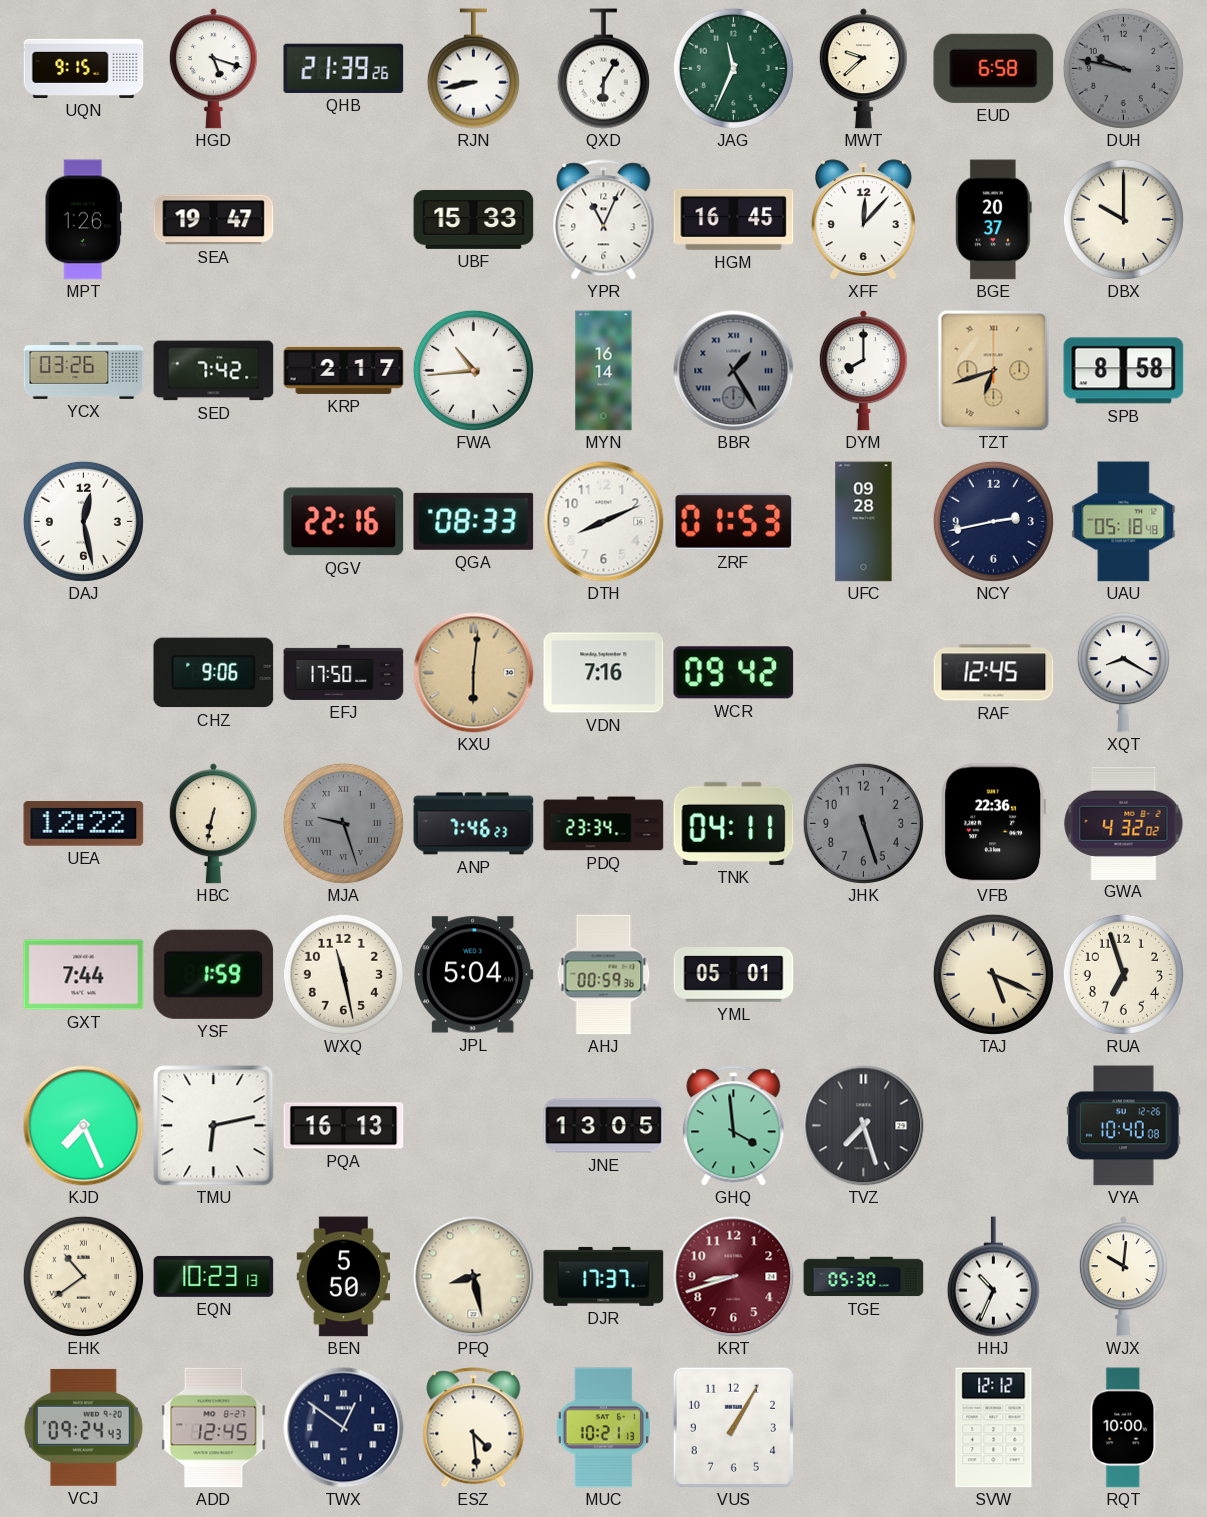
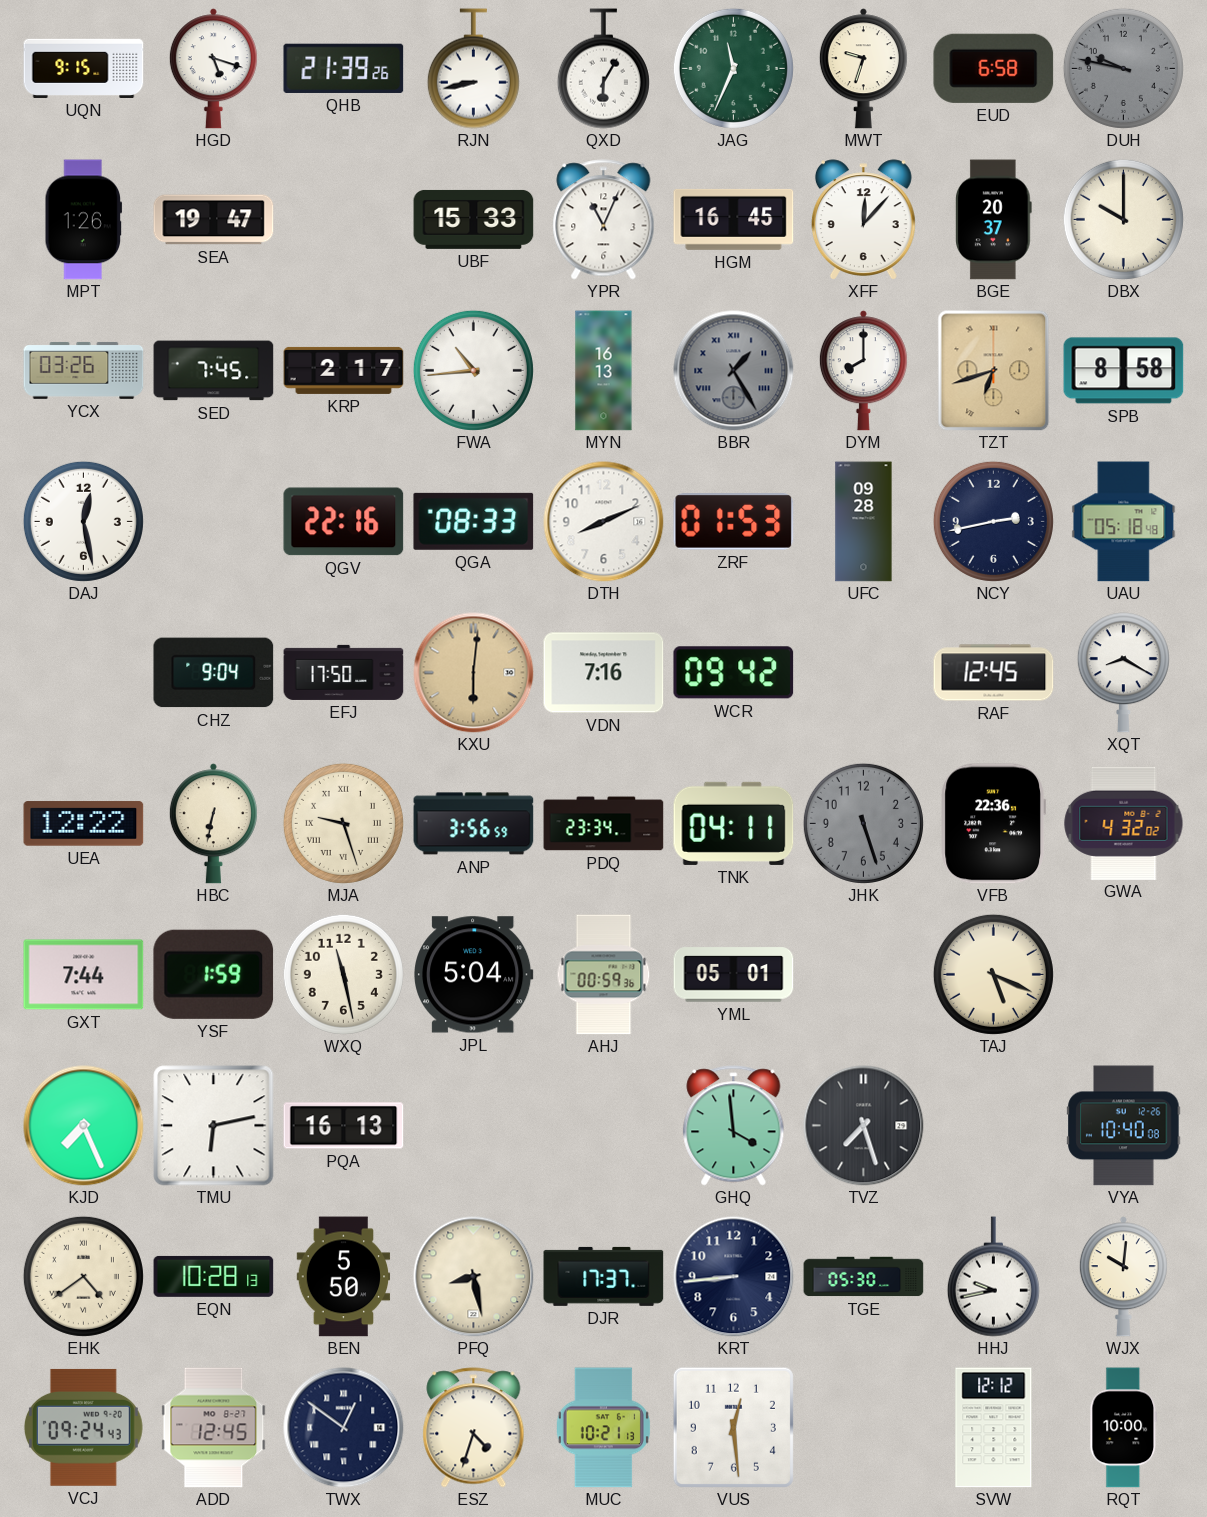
MWT: 9:38 -> 9:33
SED: 7:42 -> 7:45
MYN: 16:14 -> 16:13
CHZ: 9:06 -> 9:04
MJA dial: grey -> cream
ANP: 7:46 -> 3:56
RUA: 6:57 -> none
JNE: 13:05 -> none
EHK: 10:39 -> 4:39
EQN: 10:23 -> 10:28
KRT: 8:42 -> 8:44
KRT dial: burgundy -> navy
HHJ: 10:34 -> 9:43
ESZ: 4:29 -> 4:33
VUS: 1:05 -> 12:29
